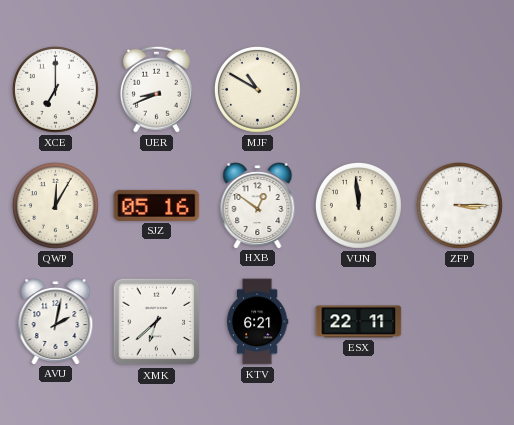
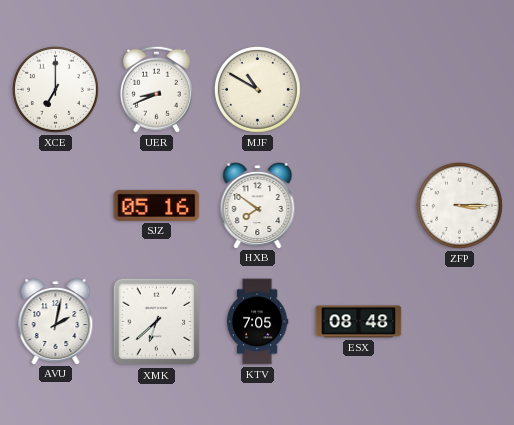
QWP: 12:05 -> none
HXB: 12:51 -> 7:51
VUN: 11:59 -> none
KTV: 6:21 -> 7:05
ESX: 22:11 -> 08:48
